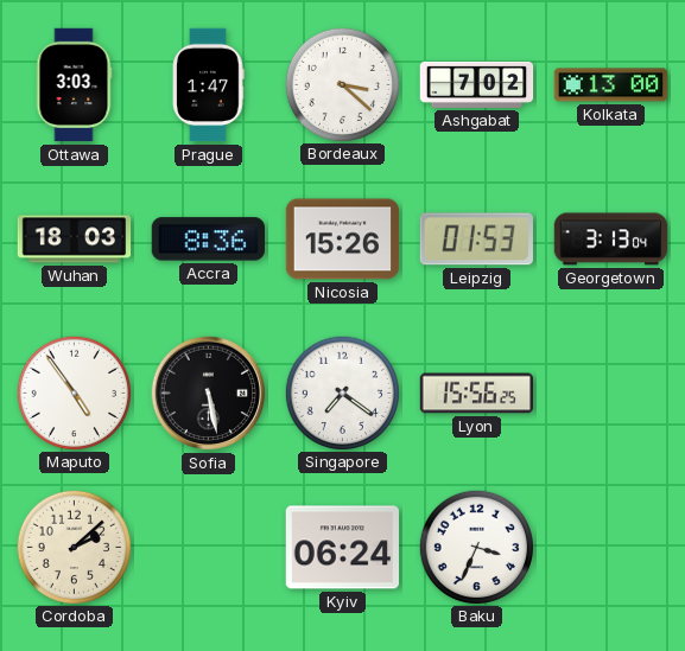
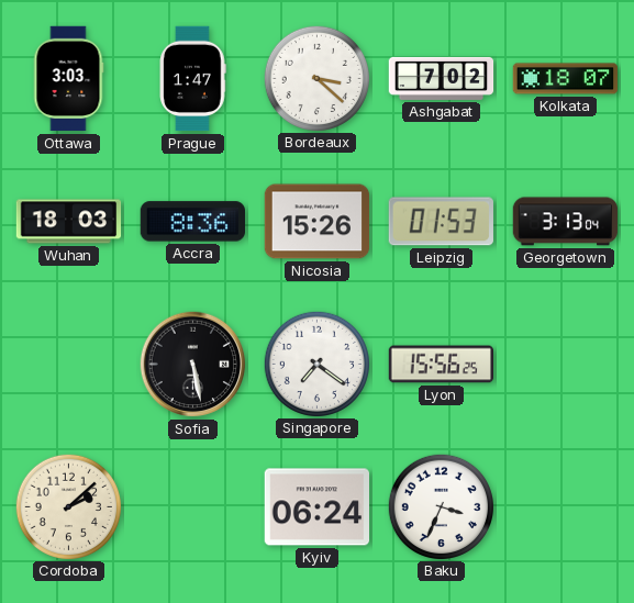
Kolkata: 13:00 -> 18:07
Maputo: 4:54 -> none
